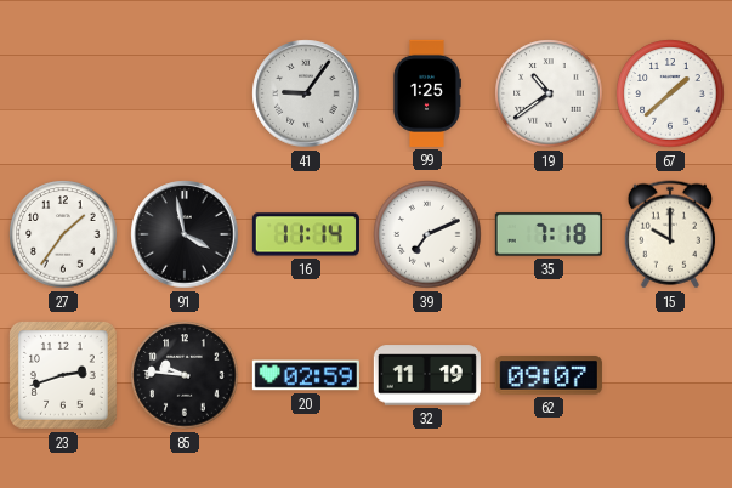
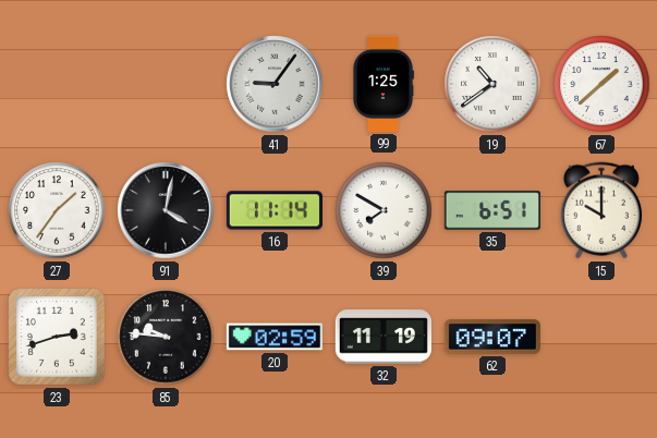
91: 3:58 -> 4:02
39: 7:11 -> 7:50
35: 7:18 -> 6:51
